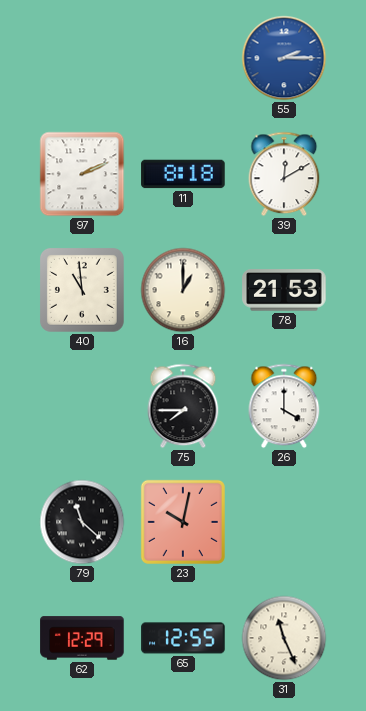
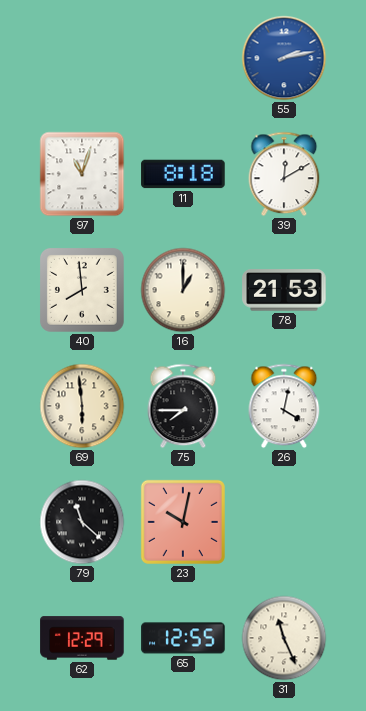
55: 2:15 -> 2:13
97: 2:11 -> 11:03
40: 10:59 -> 7:59
69: none -> 5:59
26: 4:00 -> 4:02
